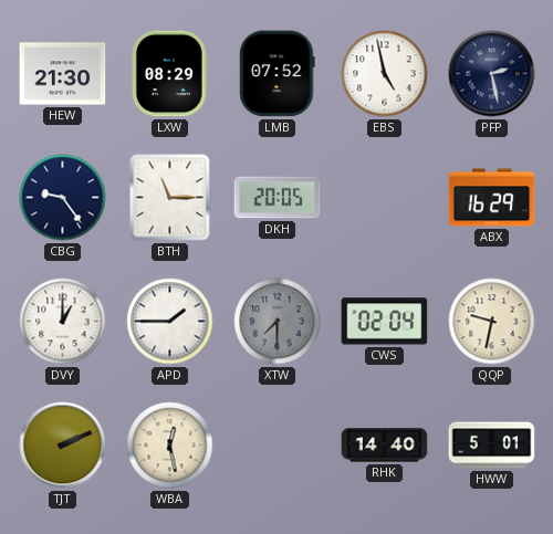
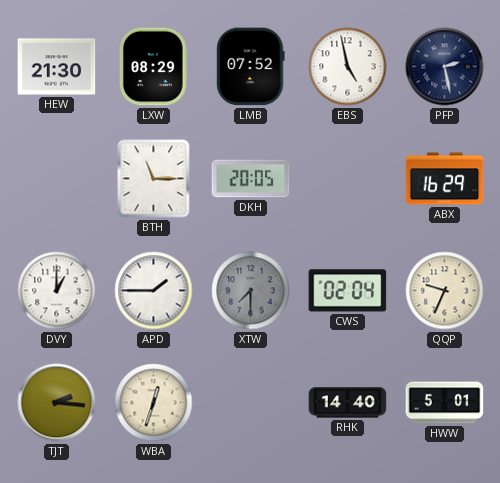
CBG: 9:24 -> none
QQP: 9:32 -> 9:34
TJT: 2:11 -> 2:16
WBA: 12:28 -> 12:33
